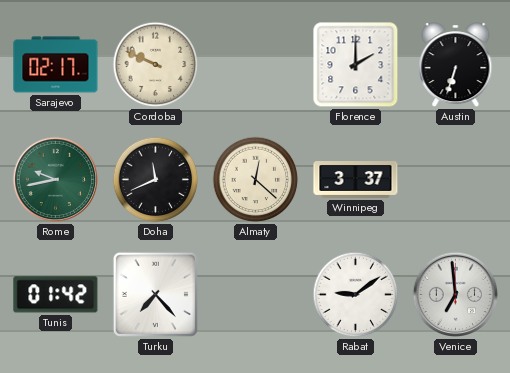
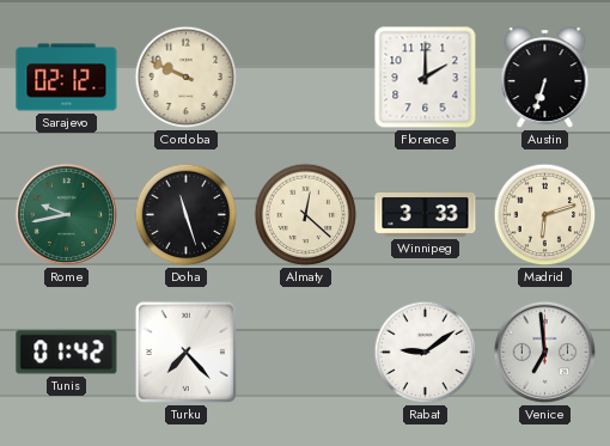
Sarajevo: 02:17 -> 02:12
Doha: 11:41 -> 11:27
Winnipeg: 3:37 -> 3:33
Madrid: none -> 6:12
